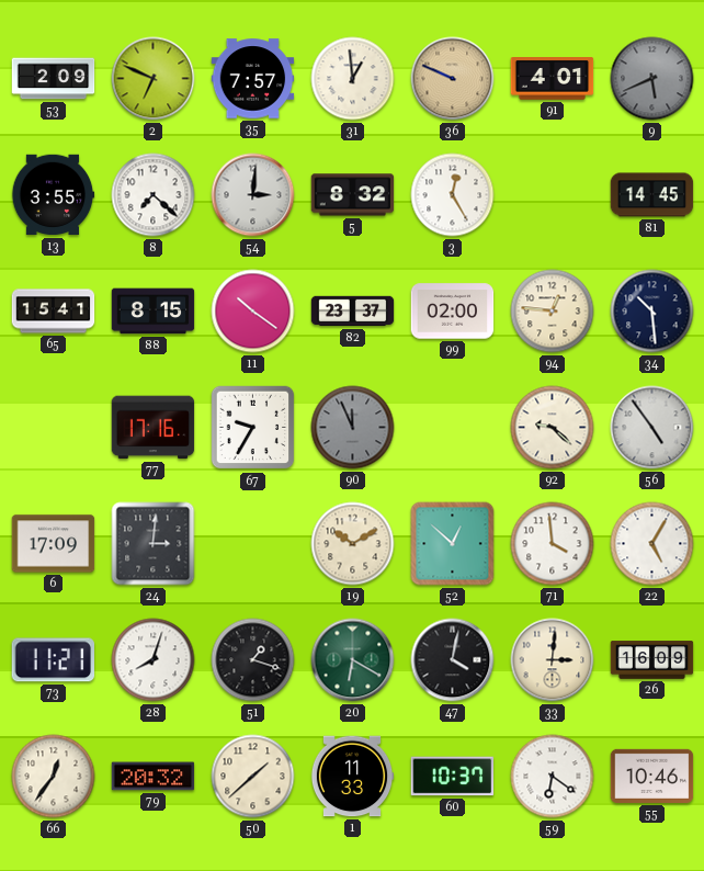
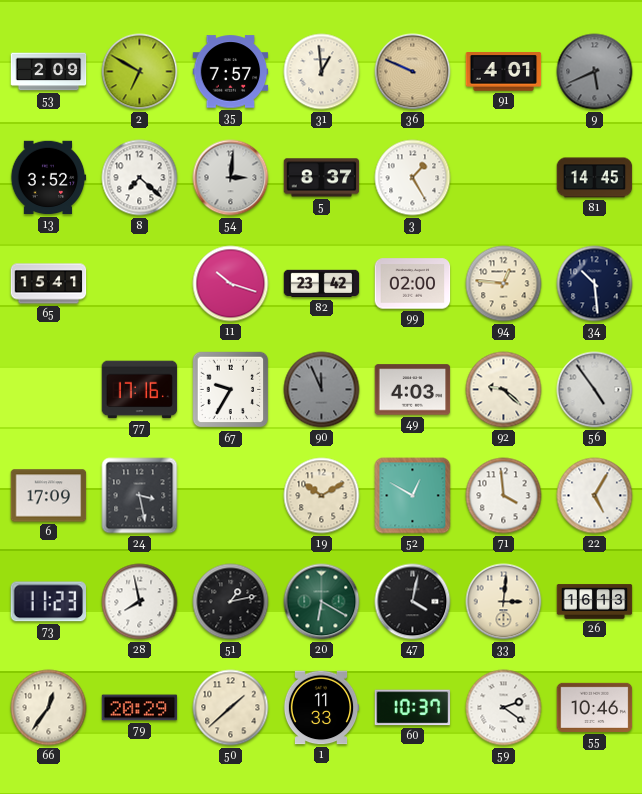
2: 6:49 -> 6:50
13: 3:55 -> 3:52
5: 8:32 -> 8:37
3: 12:25 -> 1:25
88: 8:15 -> none
11: 10:21 -> 10:18
82: 23:37 -> 23:42
49: none -> 4:03
24: 3:01 -> 3:28
52: 12:52 -> 12:50
73: 11:21 -> 11:23
28: 8:03 -> 7:58
51: 1:18 -> 1:13
26: 16:09 -> 16:13
79: 20:32 -> 20:29
59: 6:21 -> 2:21
